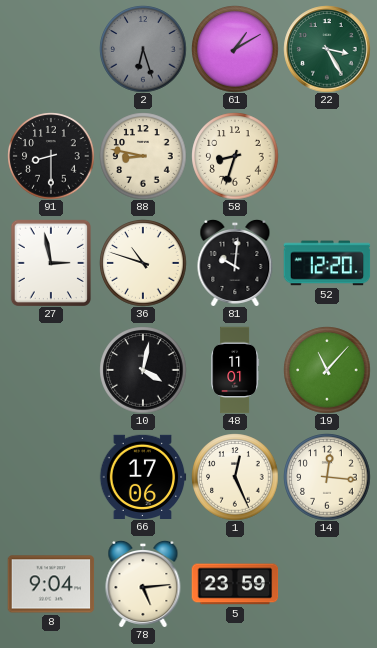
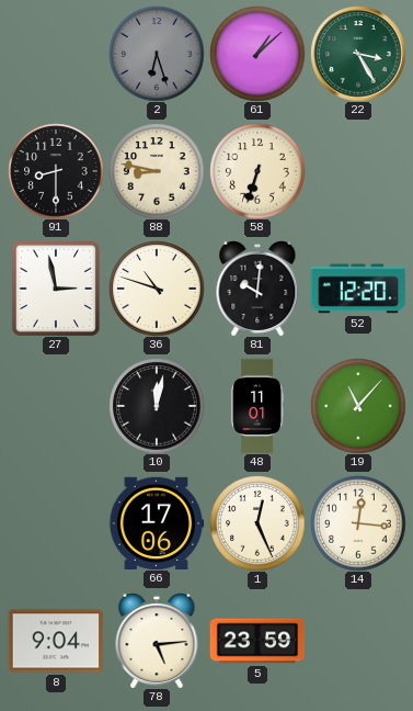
61: 1:10 -> 1:08
58: 8:33 -> 6:33
10: 4:02 -> 12:02
